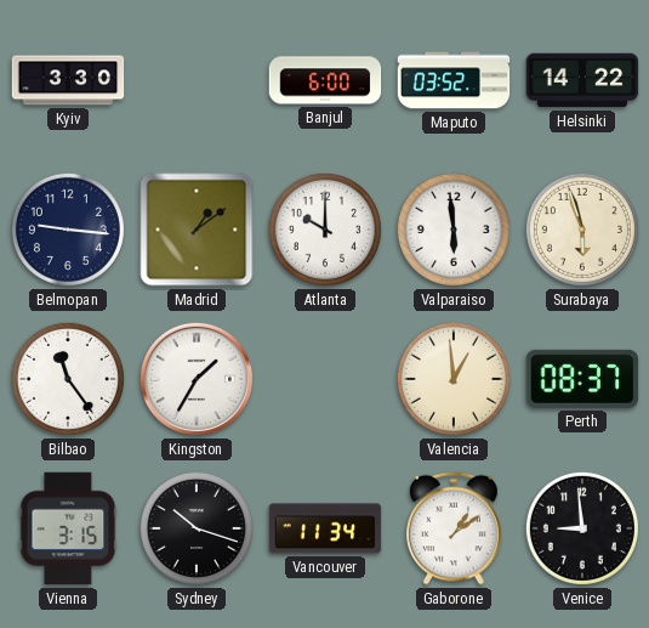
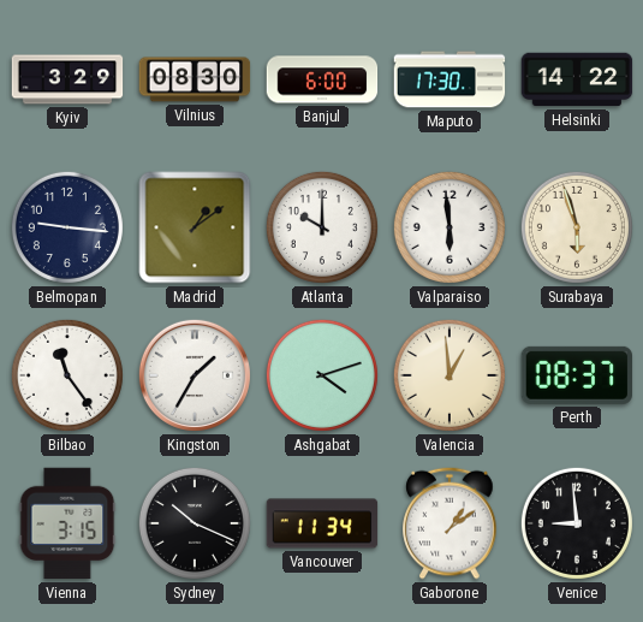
Kyiv: 3:30 -> 3:29
Vilnius: none -> 08:30
Maputo: 03:52 -> 17:30
Ashgabat: none -> 4:12
Sydney: 10:18 -> 10:19
